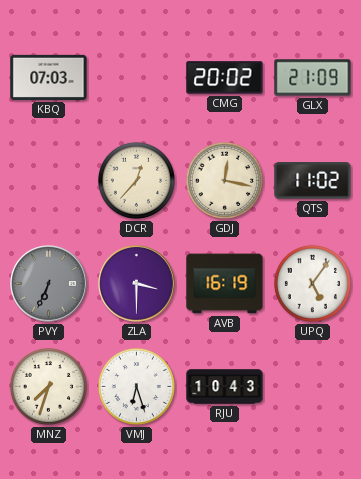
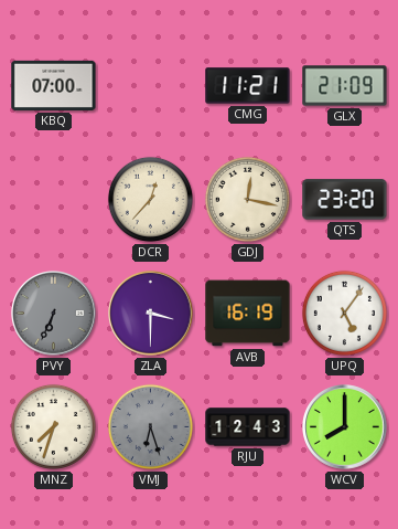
KBQ: 07:03 -> 07:00
CMG: 20:02 -> 11:21
QTS: 11:02 -> 23:20
VMJ dial: white -> grey
RJU: 10:43 -> 12:43
WCV: none -> 8:00
